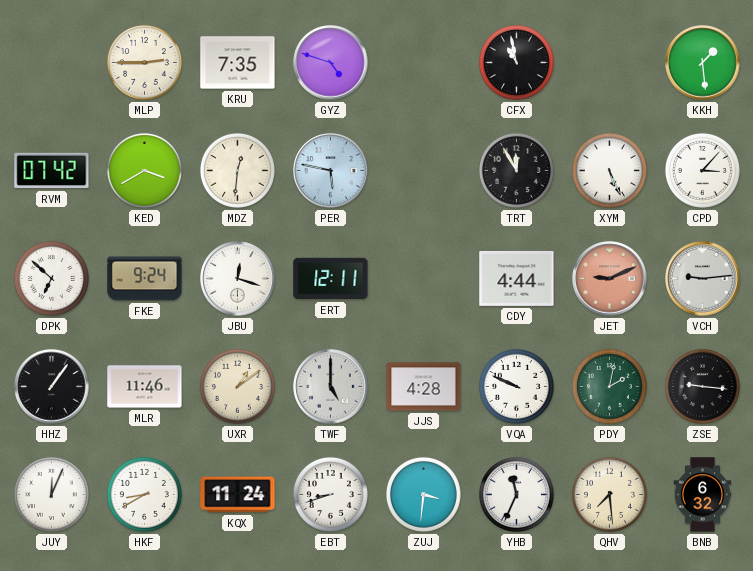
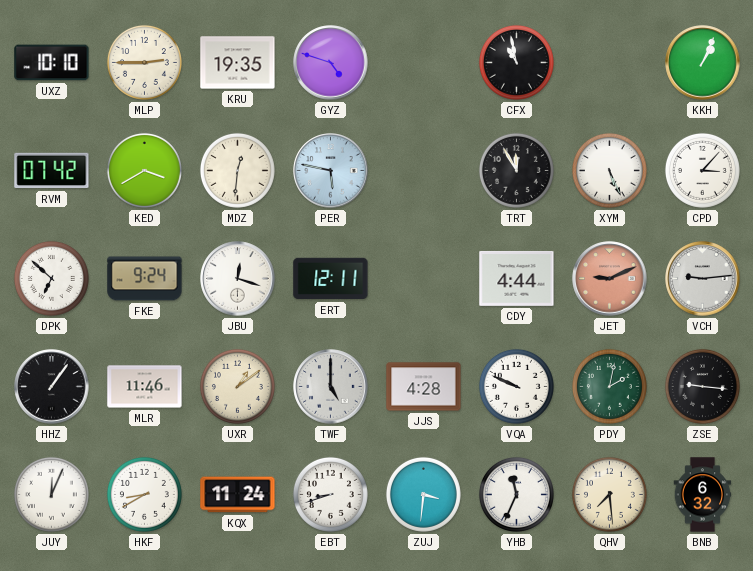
UXZ: none -> 10:10
KRU: 7:35 -> 19:35
KKH: 1:29 -> 1:04
